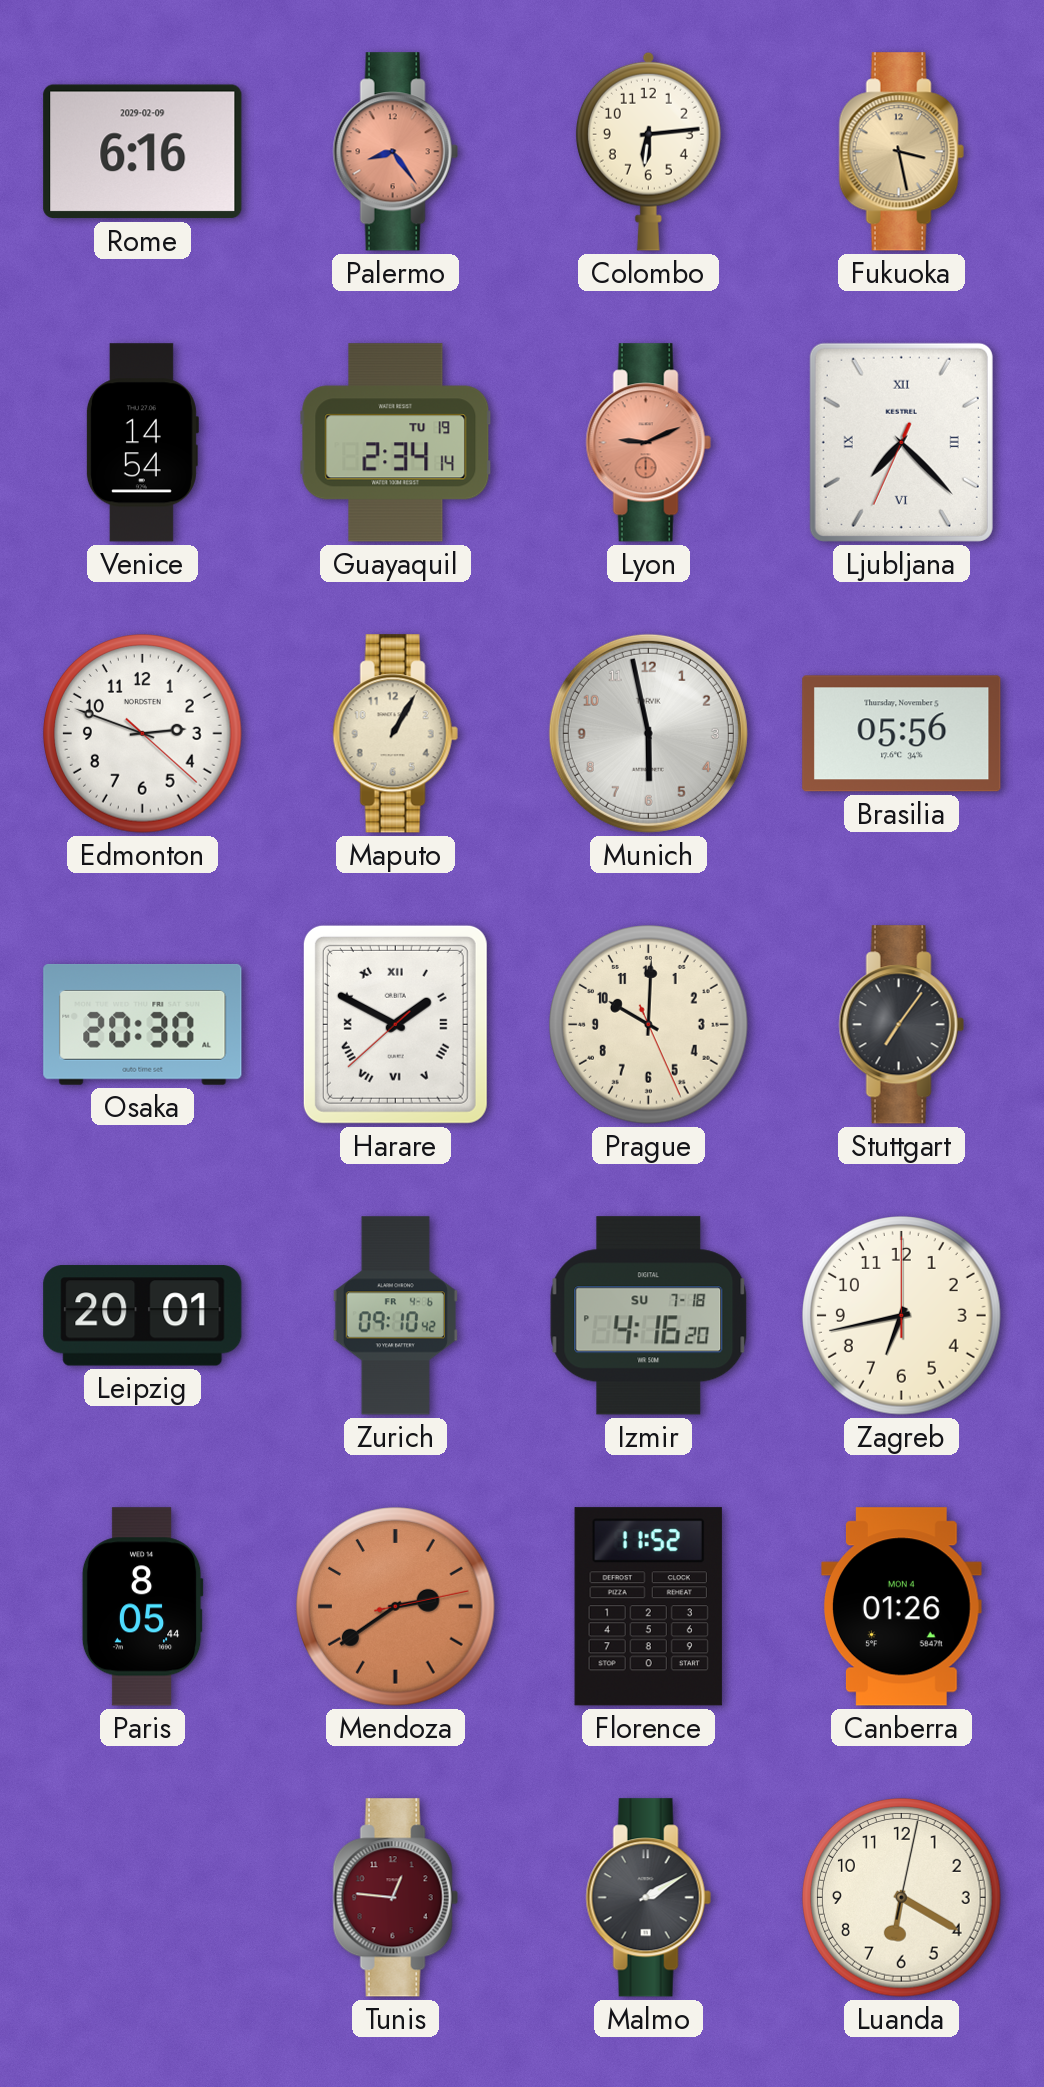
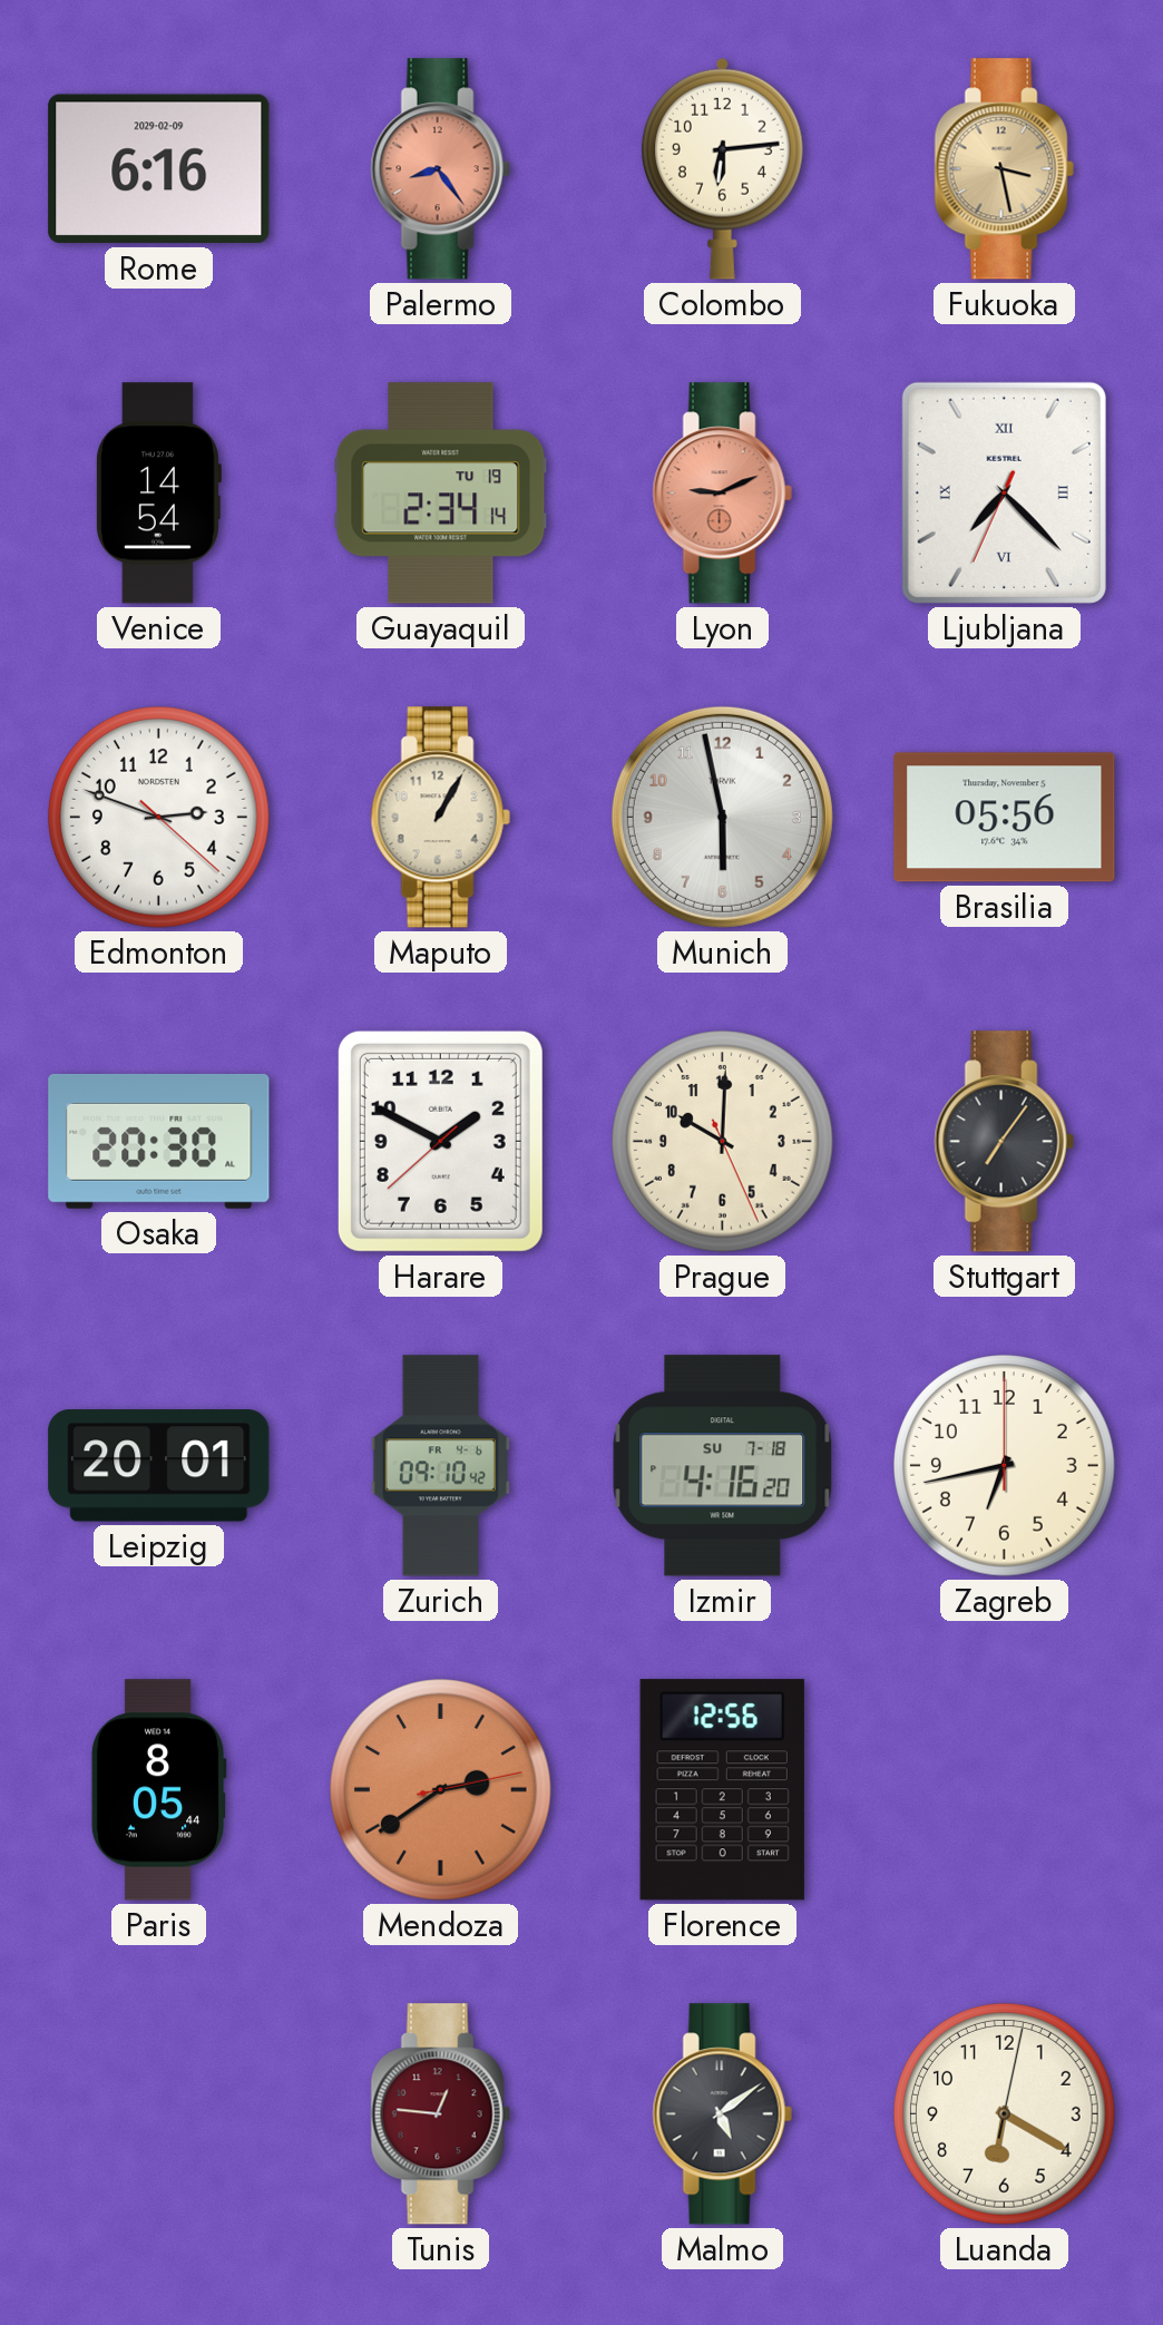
Harare numerals: Roman -> Arabic
Florence: 11:52 -> 12:56
Canberra: 01:26 -> none
Malmo: 2:10 -> 5:09
